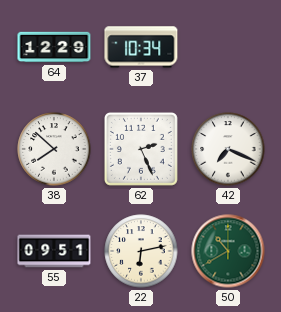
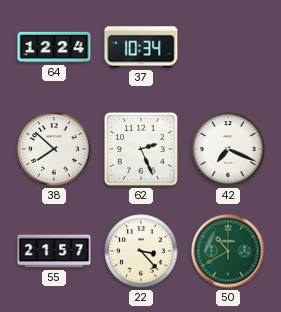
64: 12:29 -> 12:24
55: 09:51 -> 21:57
22: 6:13 -> 3:23
